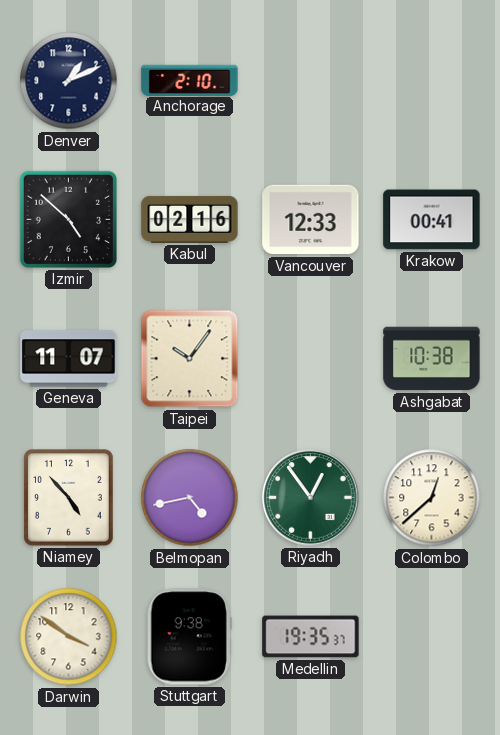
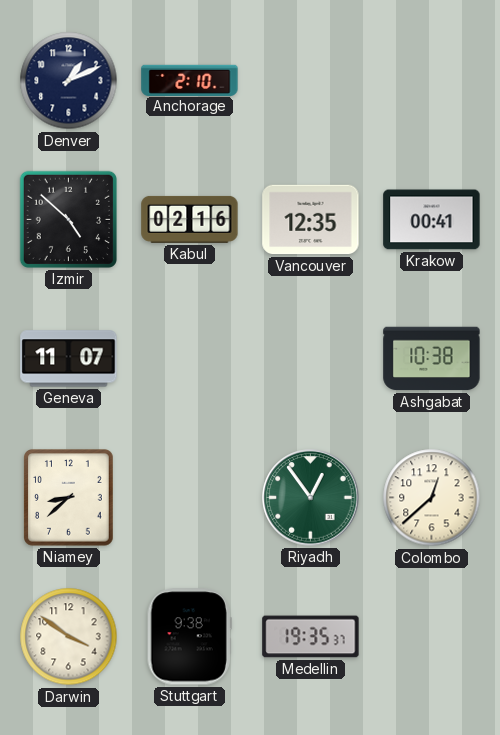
Vancouver: 12:33 -> 12:35
Taipei: 10:06 -> none
Niamey: 4:53 -> 8:38
Belmopan: 4:43 -> none
